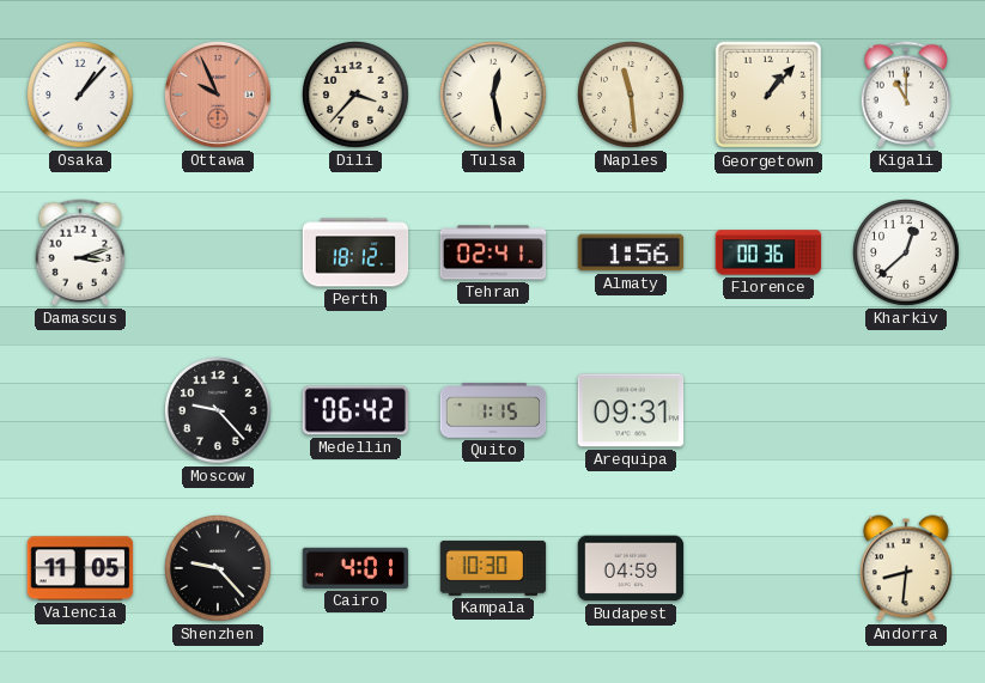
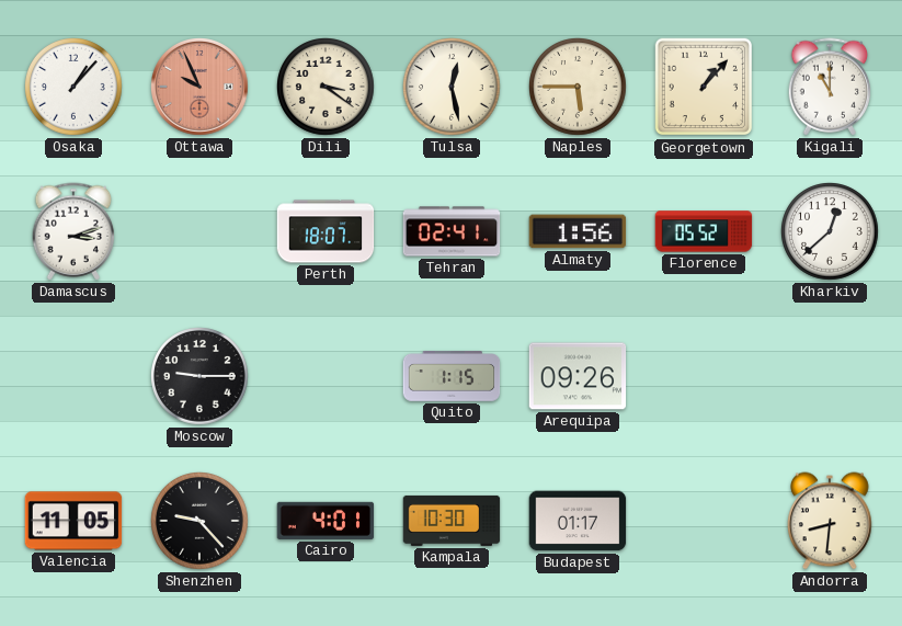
Dili: 3:37 -> 3:21
Naples: 11:29 -> 5:45
Perth: 18:12 -> 18:07
Florence: 00:36 -> 05:52
Moscow: 9:23 -> 9:15
Medellin: 06:42 -> none
Arequipa: 09:31 -> 09:26
Budapest: 04:59 -> 01:17
